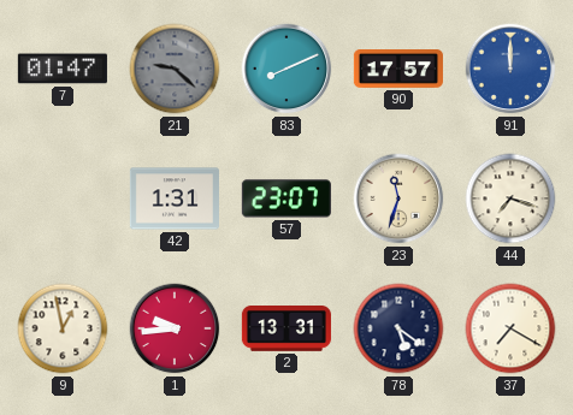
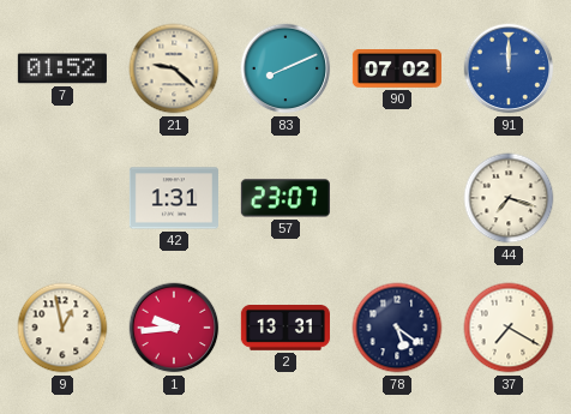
7: 01:47 -> 01:52
21 dial: grey -> cream
90: 17:57 -> 07:02
23: 11:33 -> none
